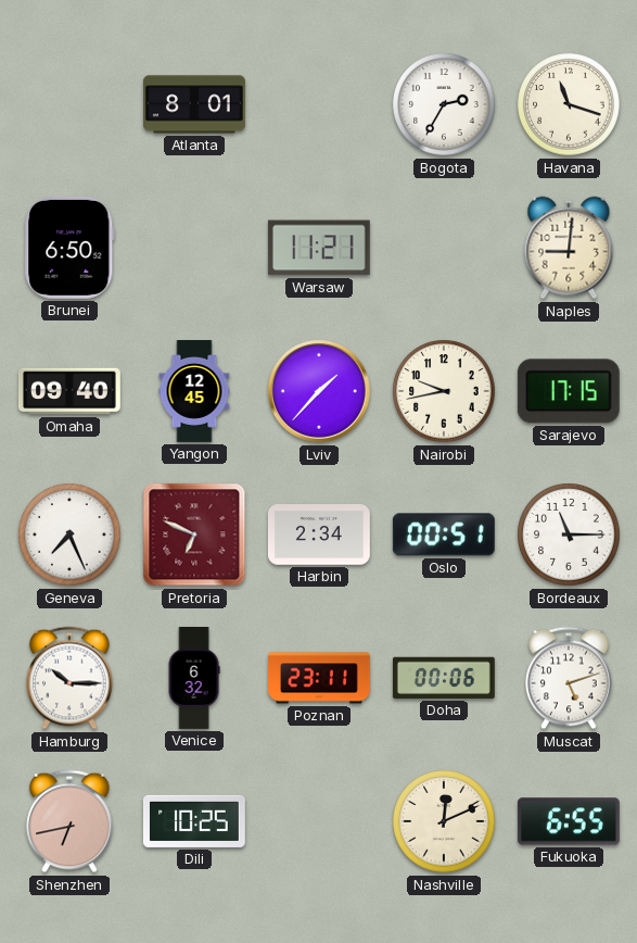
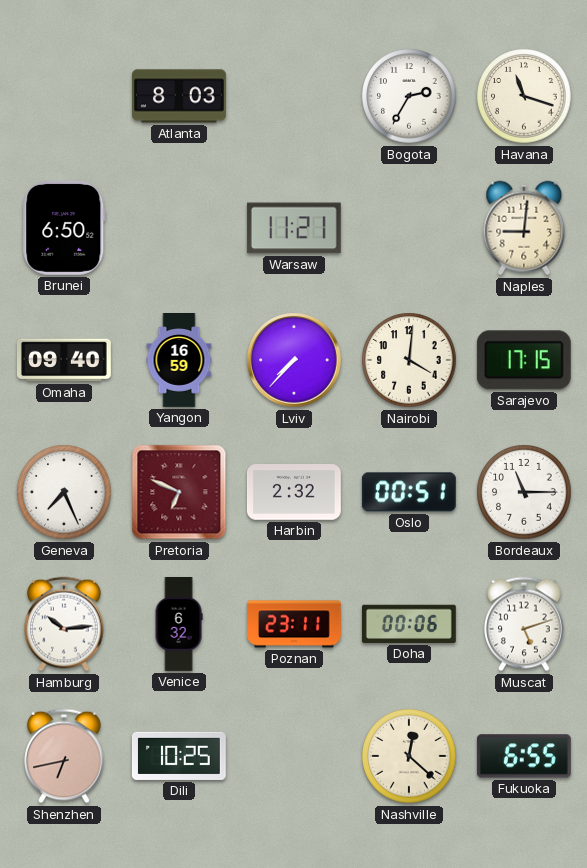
Atlanta: 8:01 -> 8:03
Yangon: 12:45 -> 16:59
Lviv: 1:37 -> 7:37
Nairobi: 9:43 -> 4:01
Harbin: 2:34 -> 2:32
Hamburg: 10:15 -> 10:14
Nashville: 12:11 -> 12:22
